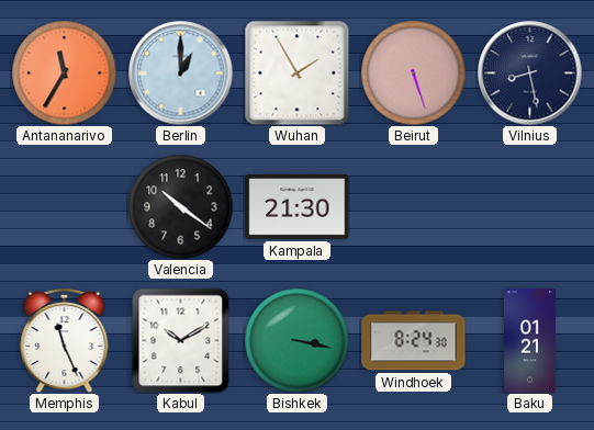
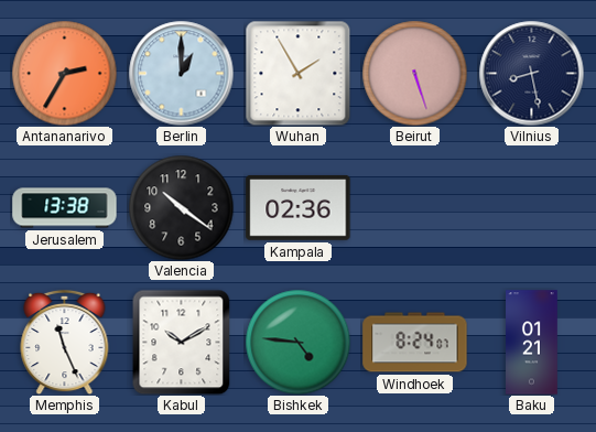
Antananarivo: 11:35 -> 2:35
Jerusalem: none -> 13:38
Kampala: 21:30 -> 02:36
Bishkek: 3:17 -> 4:46
Windhoek: 8:24:30 -> 8:24:07
